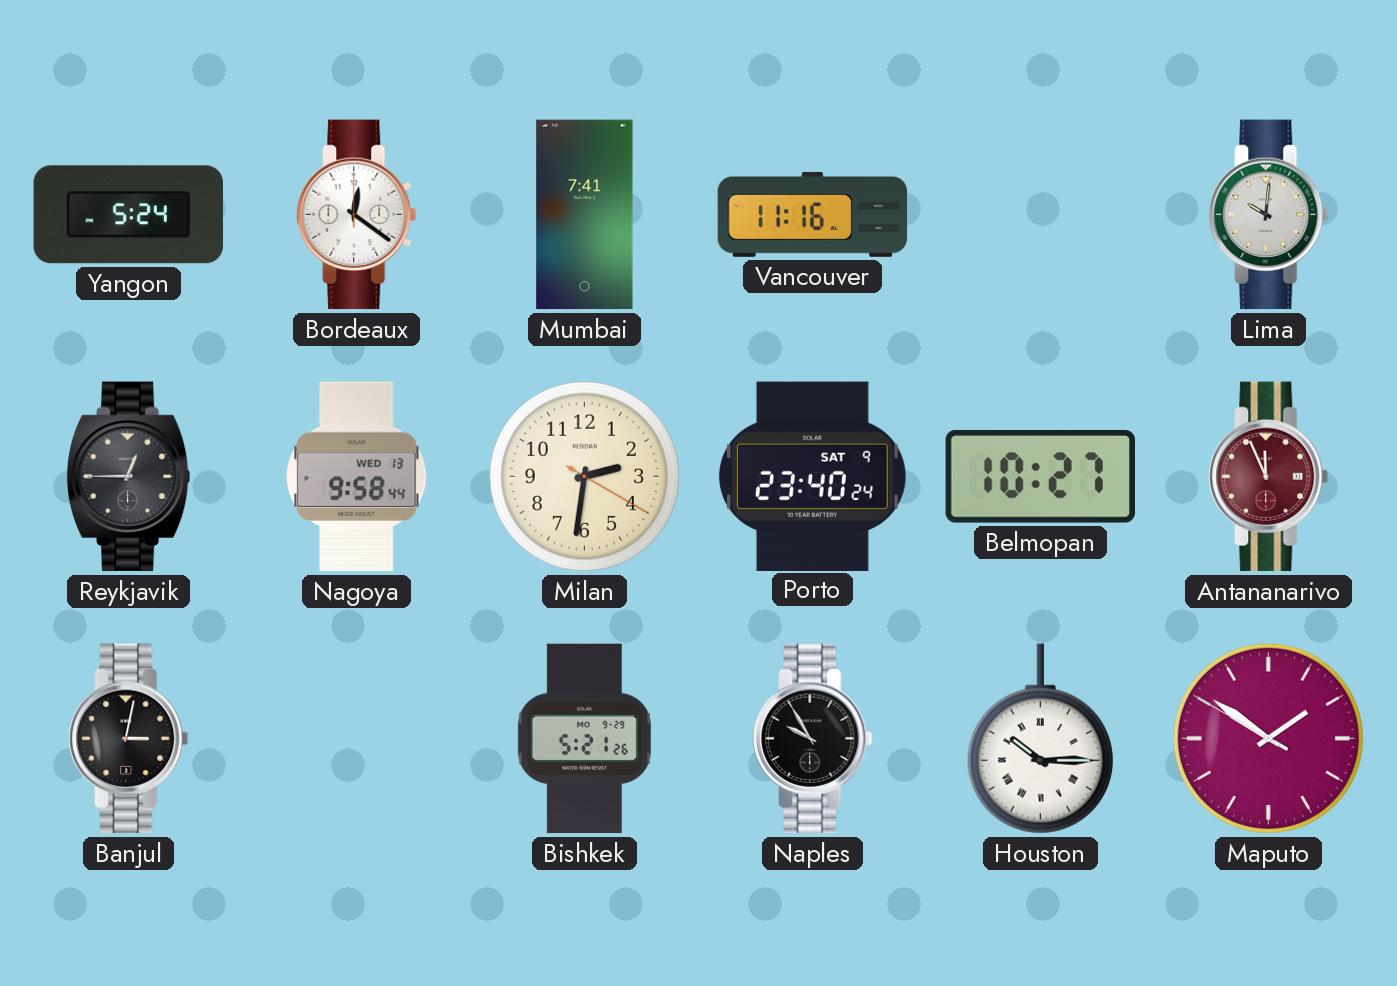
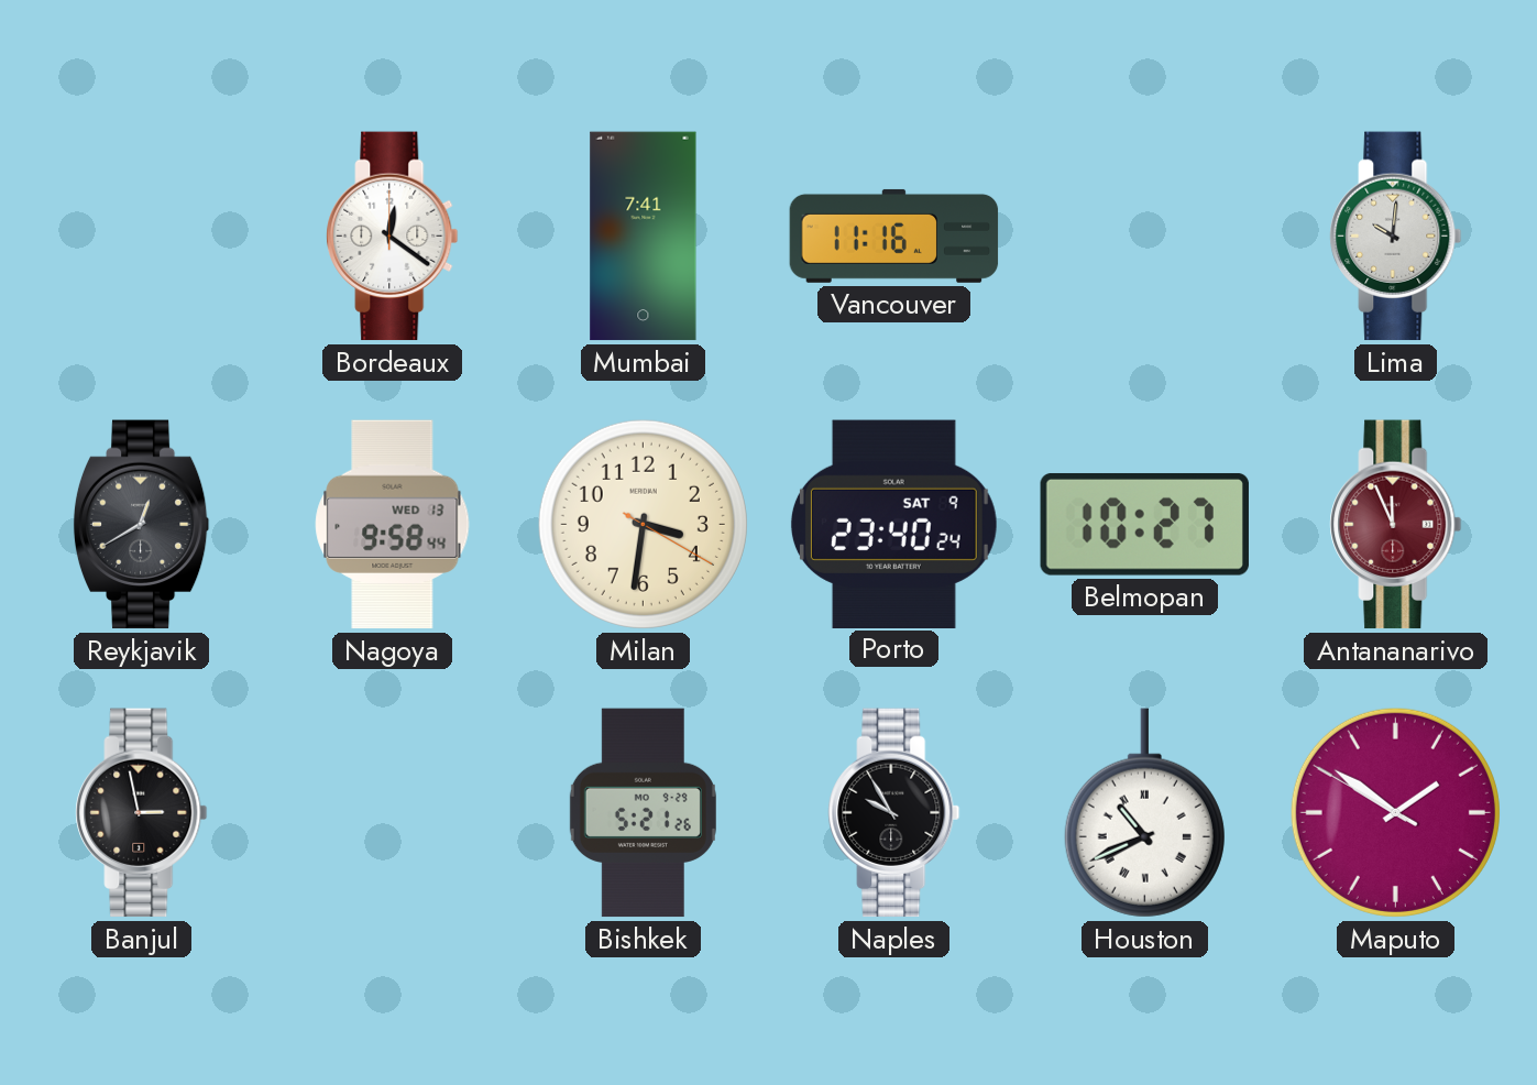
Yangon: 5:24 -> none
Reykjavik: 12:45 -> 12:40
Milan: 2:31 -> 3:31
Banjul: 3:02 -> 2:58
Houston: 10:15 -> 10:41
